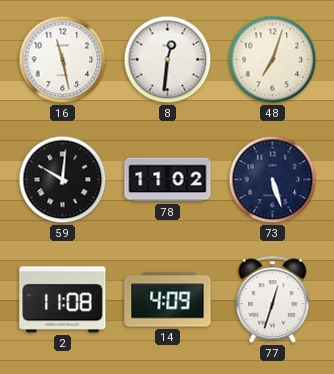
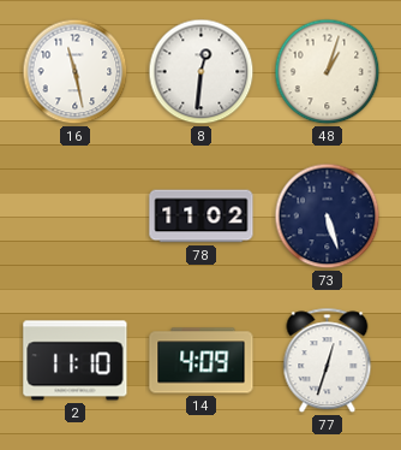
48: 7:03 -> 1:03
59: 10:01 -> none
2: 11:08 -> 11:10
